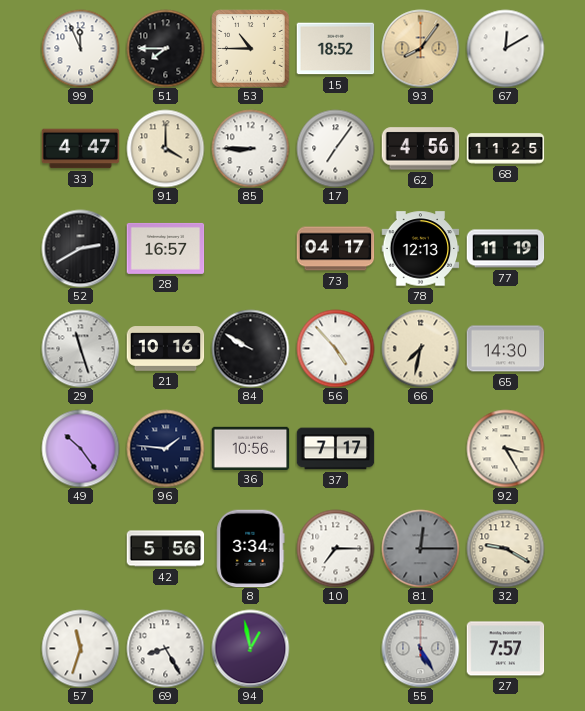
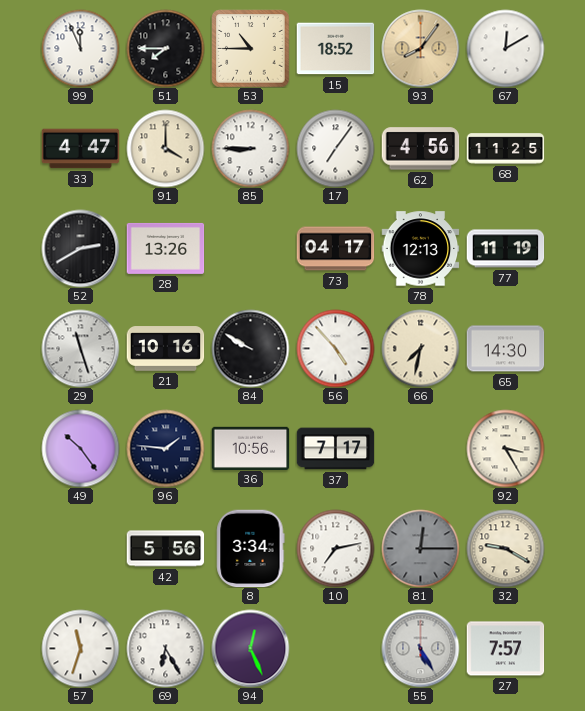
28: 16:57 -> 13:26
10: 7:15 -> 7:13
69: 8:25 -> 6:25
94: 12:58 -> 12:26
